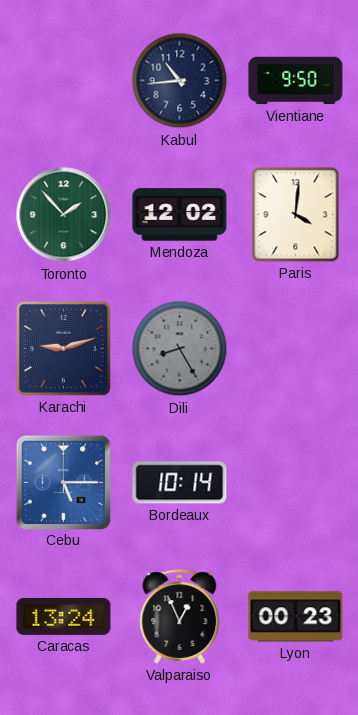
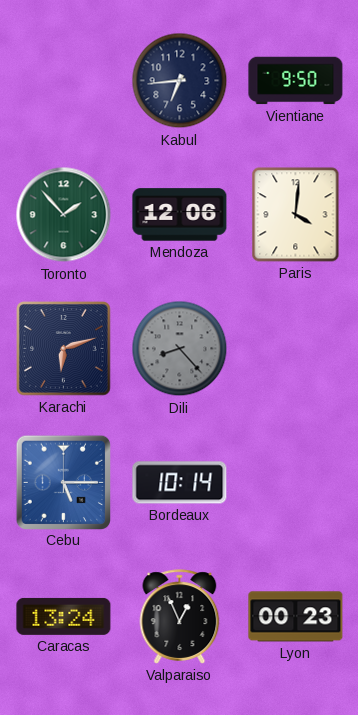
Kabul: 10:44 -> 6:44
Mendoza: 12:02 -> 12:06
Karachi: 9:12 -> 6:12
Dili: 8:25 -> 8:23
